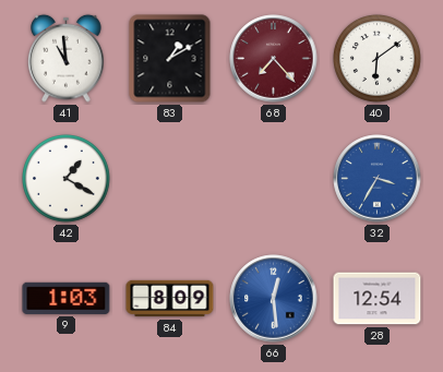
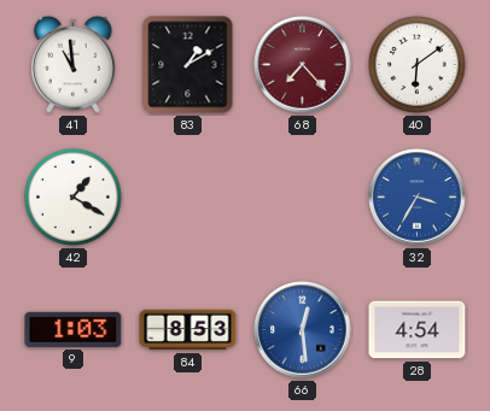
84: 8:09 -> 8:53
28: 12:54 -> 4:54
